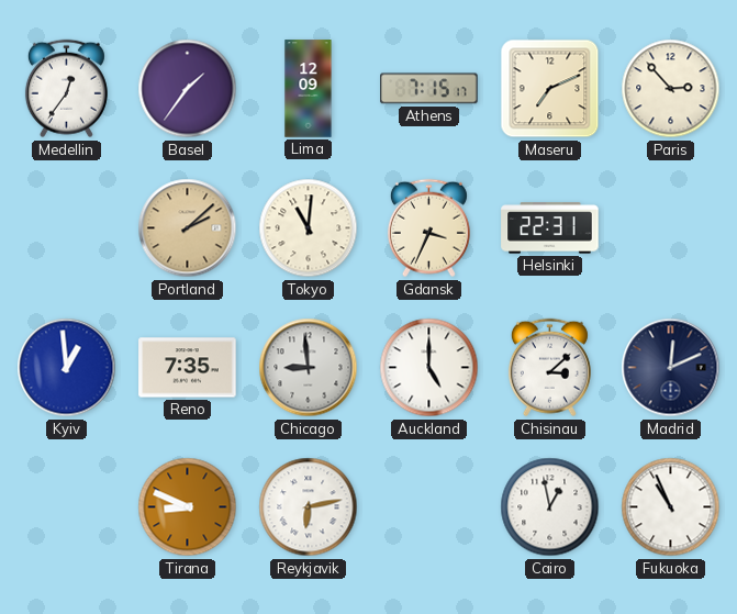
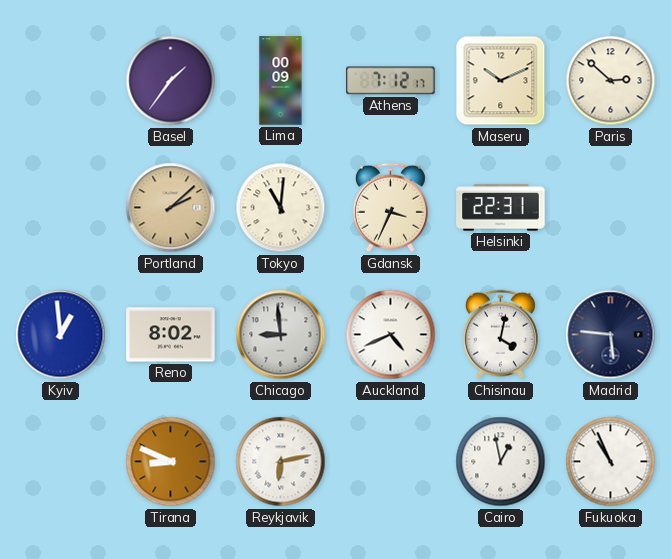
Medellin: 12:36 -> none
Lima: 12:09 -> 00:09
Athens: 7:15 -> 7:12
Maseru: 7:11 -> 10:11
Paris: 2:53 -> 2:52
Reno: 7:35 -> 8:02
Auckland: 5:00 -> 4:41
Chisinau: 3:08 -> 4:02
Madrid: 12:11 -> 5:46
